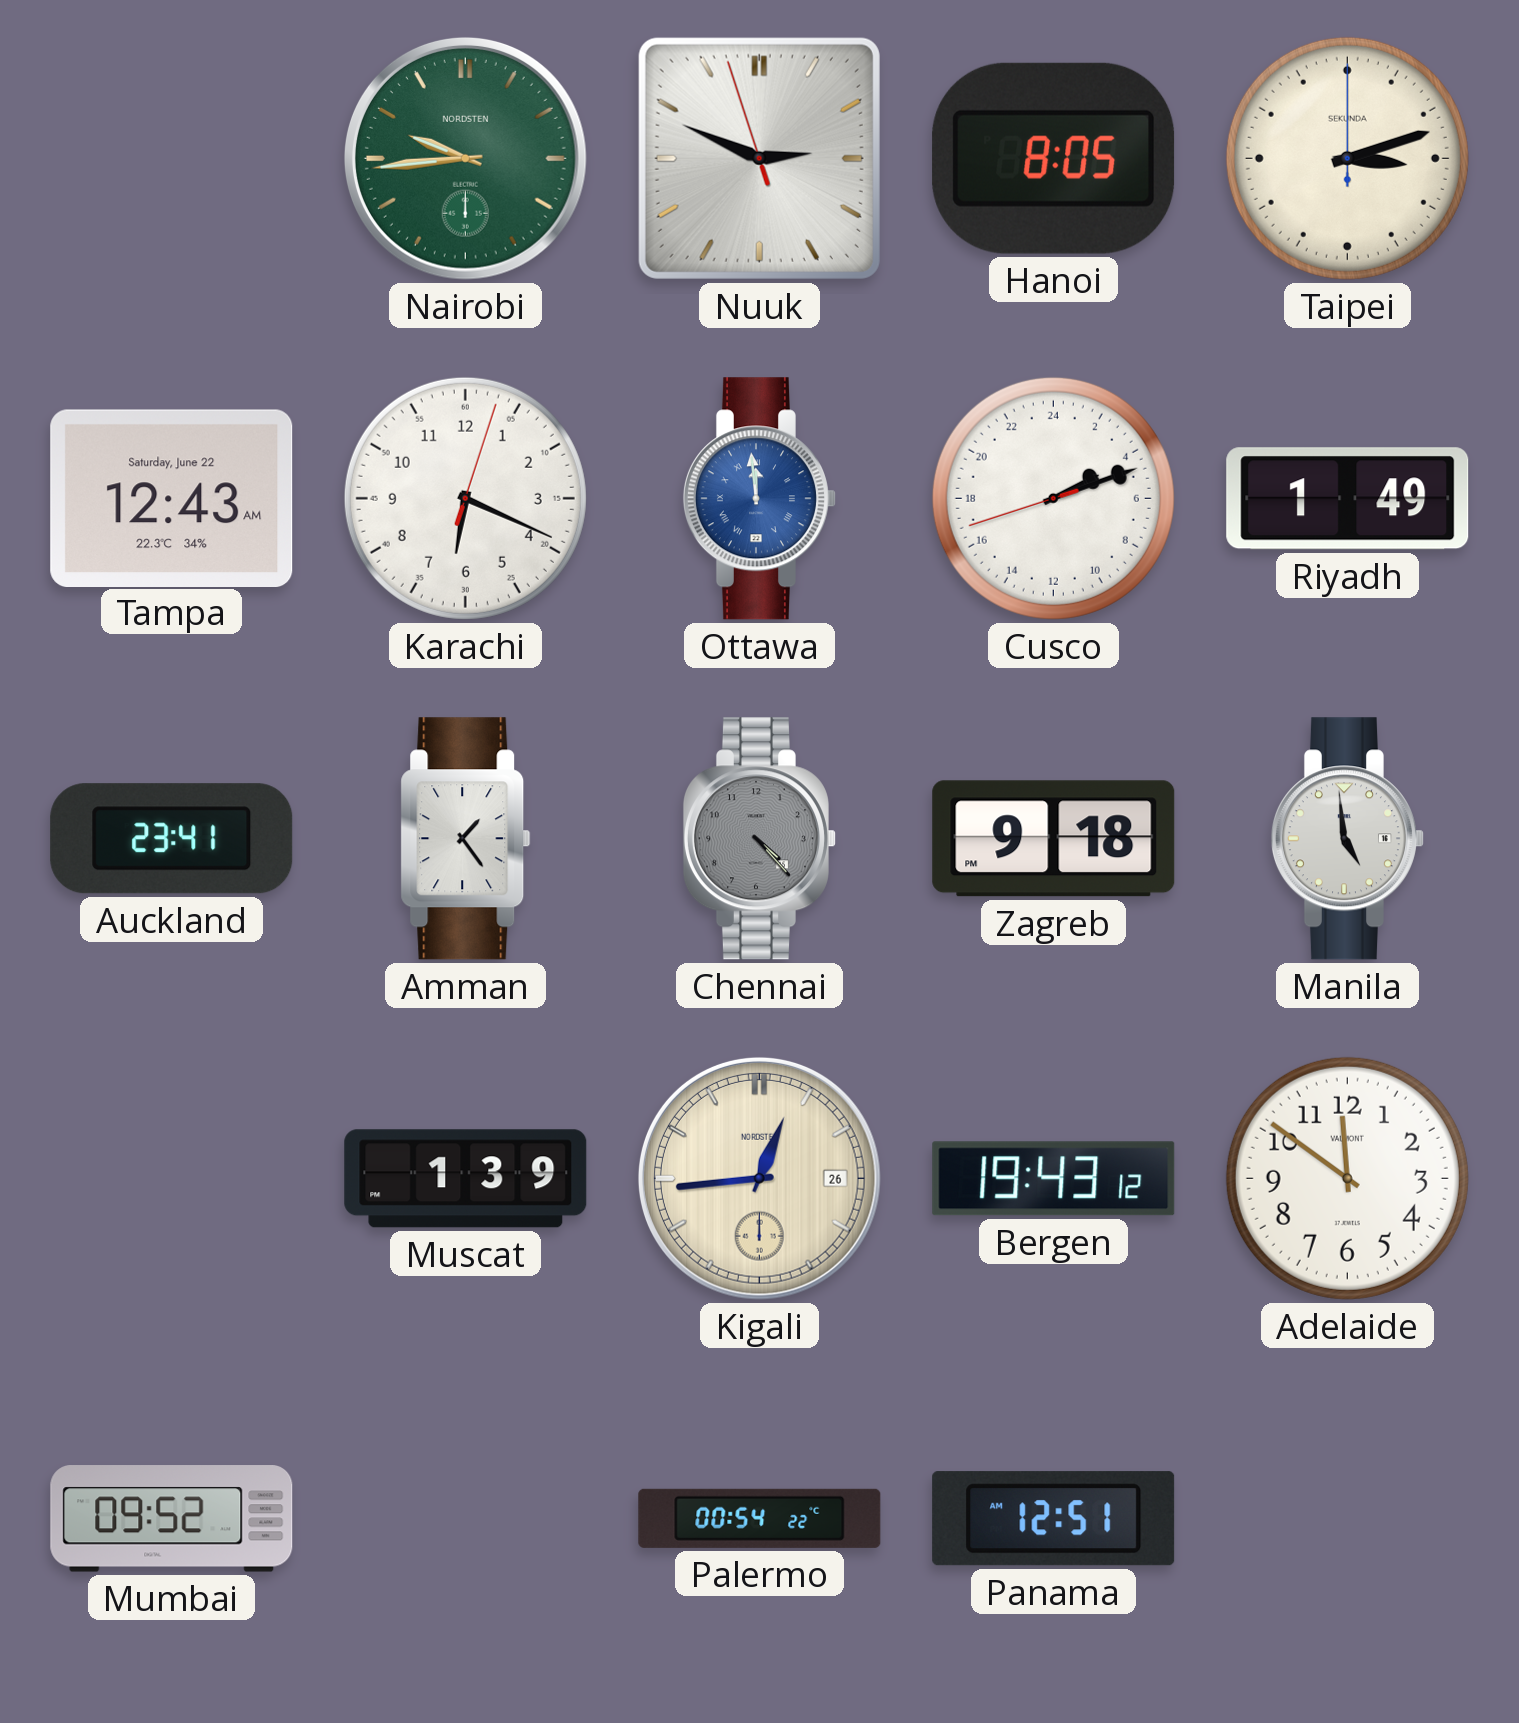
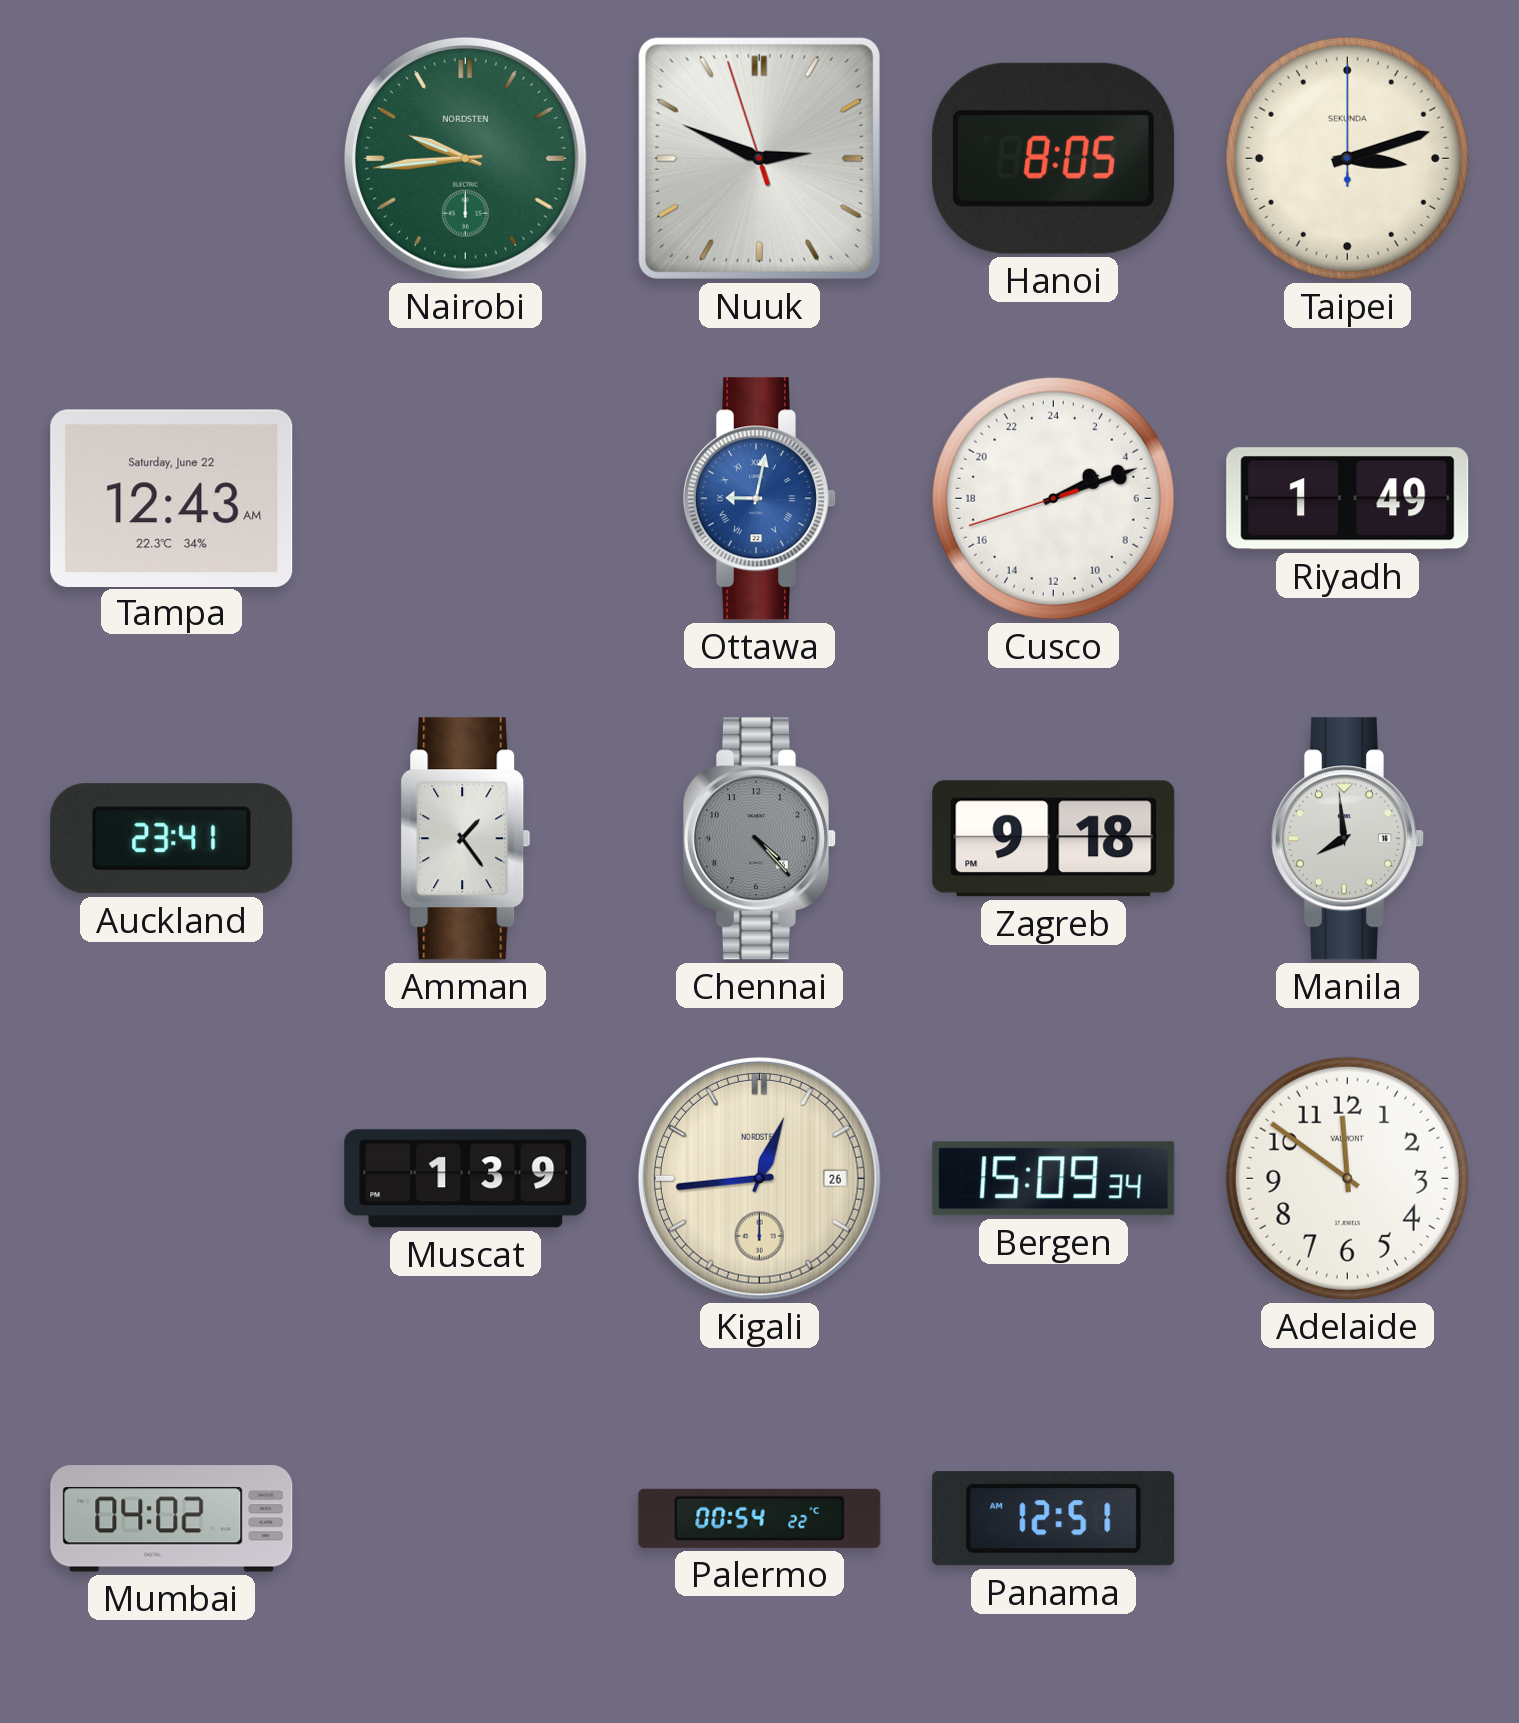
Karachi: 6:19 -> none
Ottawa: 11:59 -> 9:02
Manila: 4:59 -> 7:59
Bergen: 19:43 -> 15:09
Mumbai: 09:52 -> 04:02
